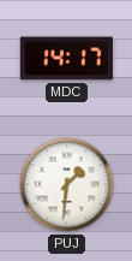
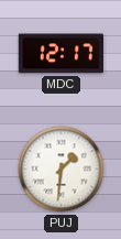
MDC: 14:17 -> 12:17
